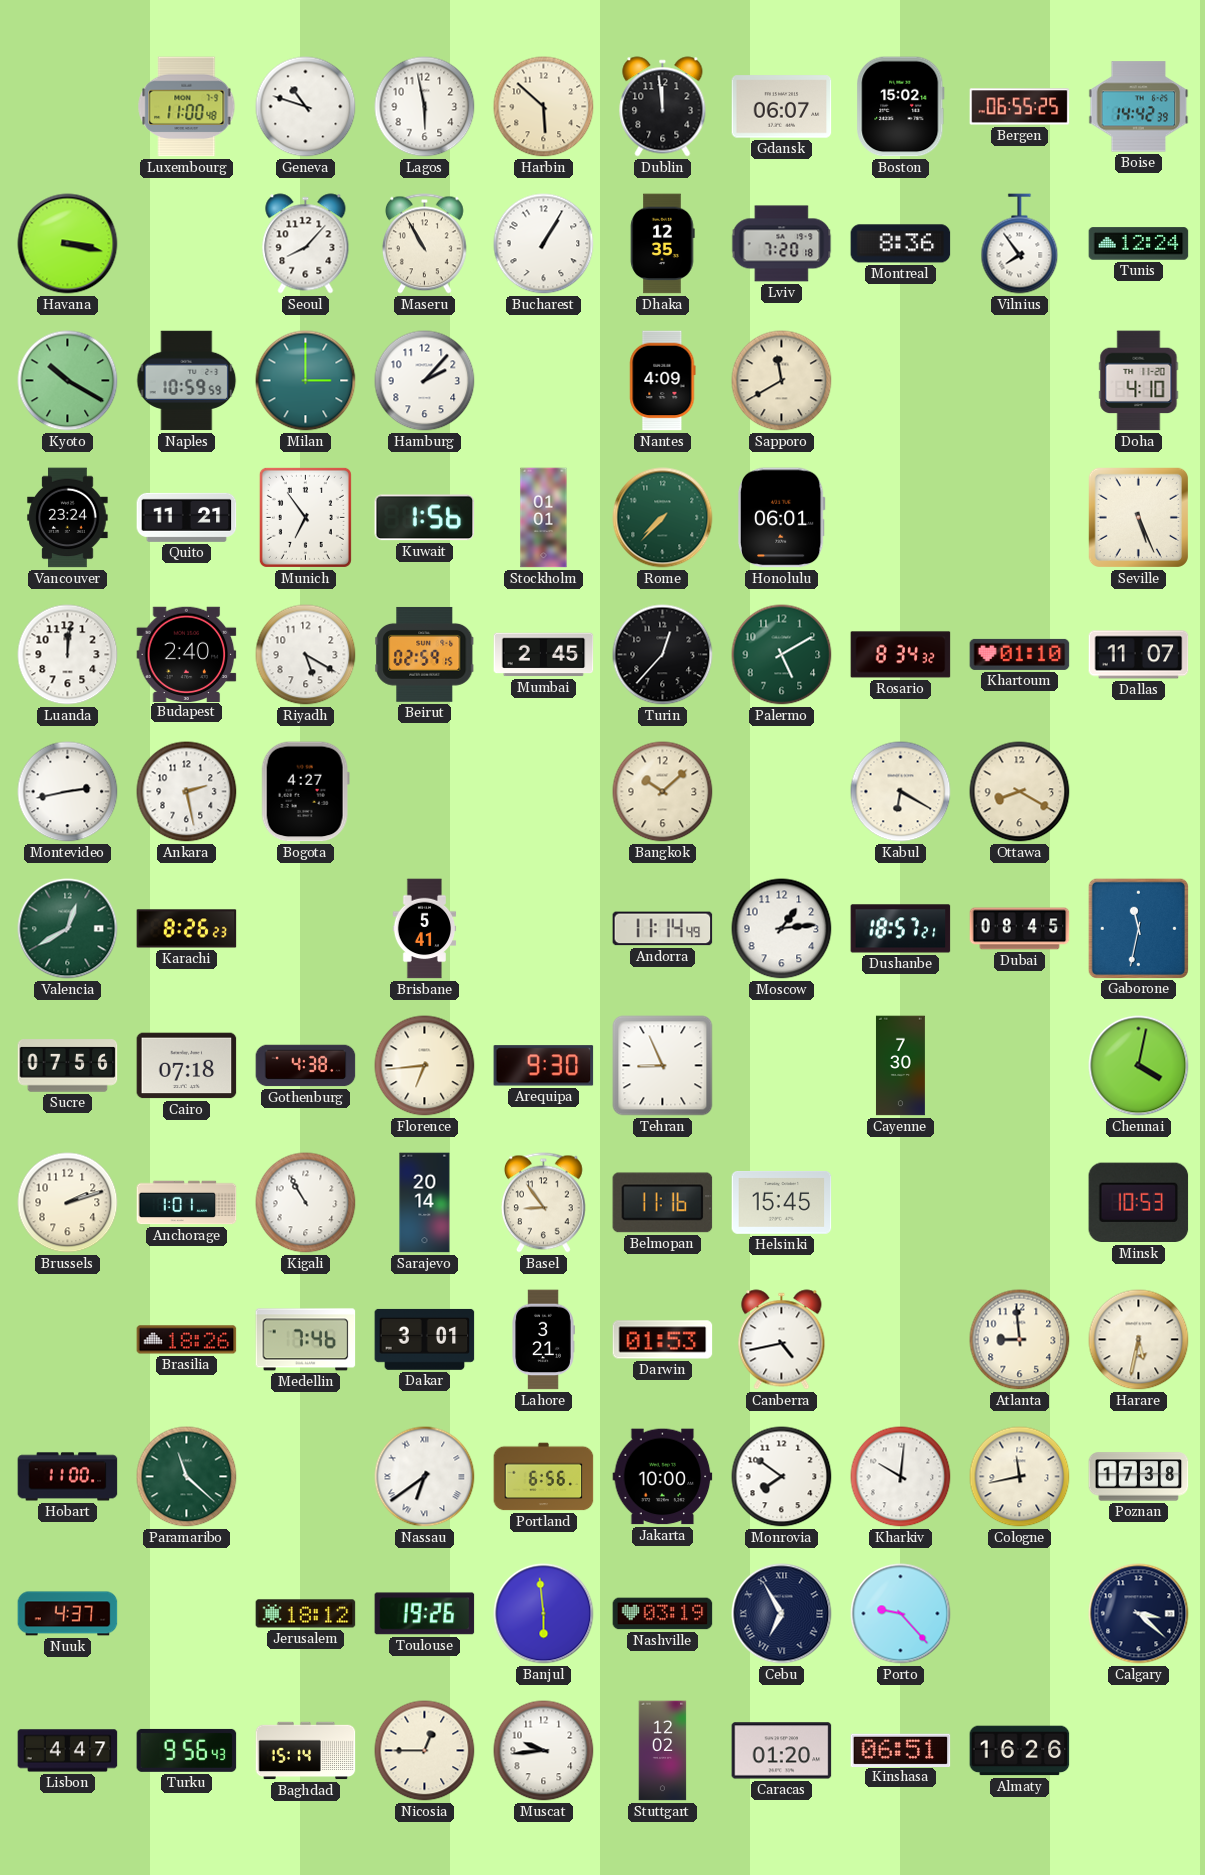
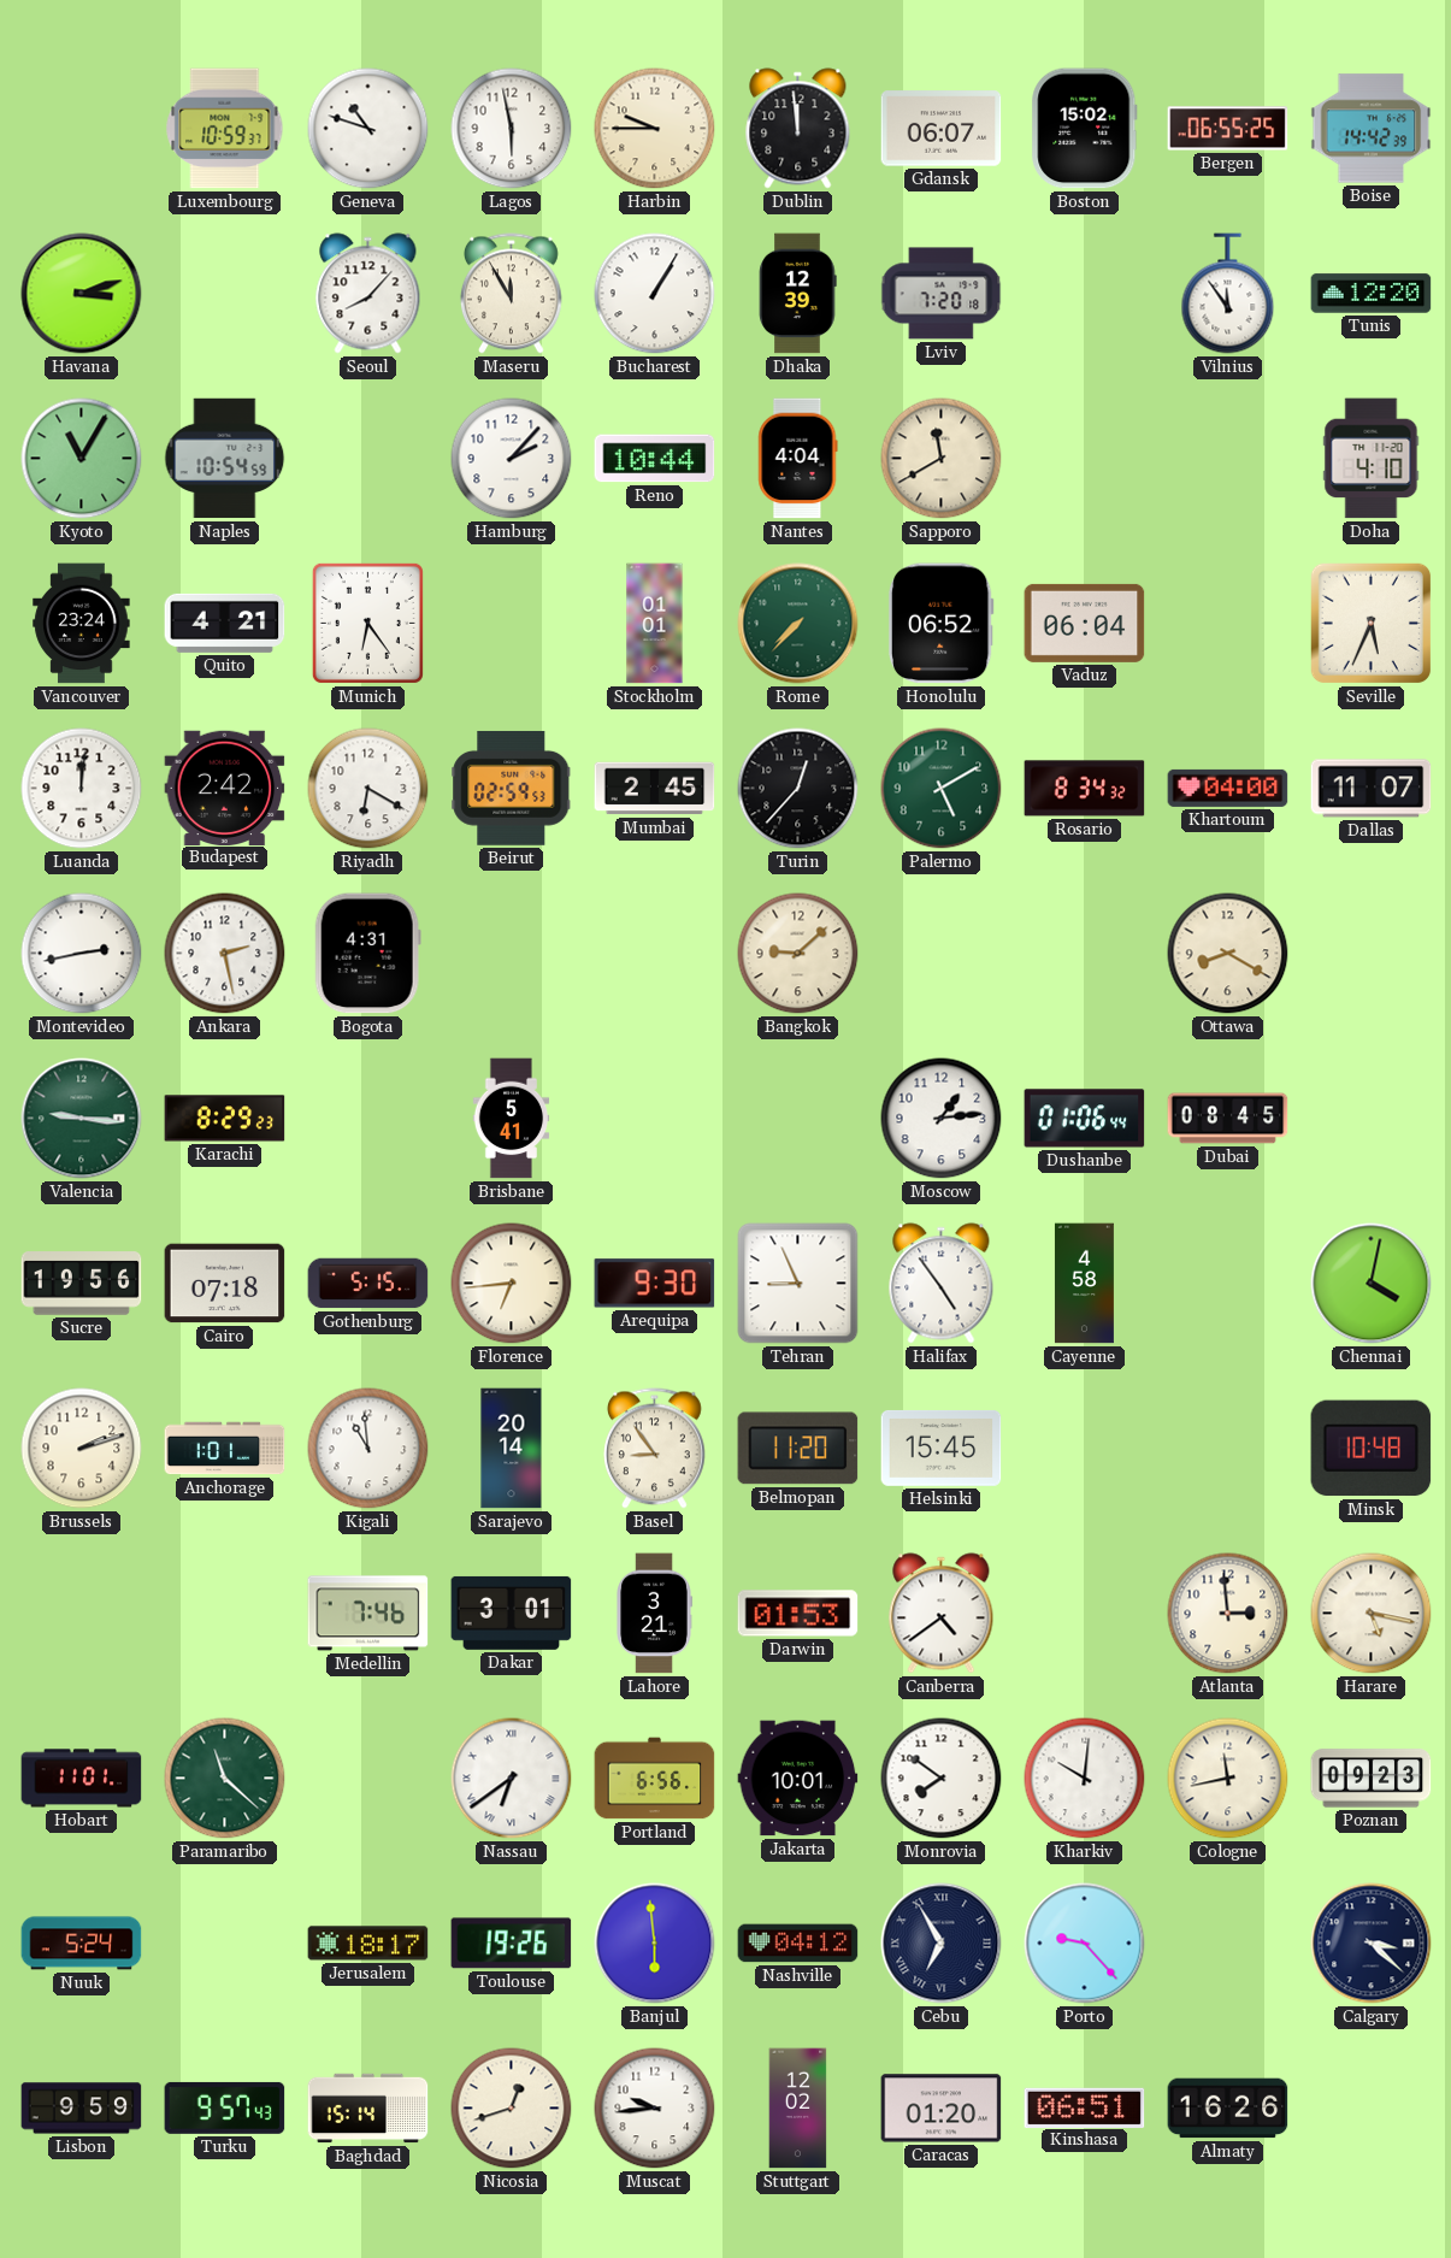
Luxembourg: 11:00 -> 10:59
Harbin: 5:52 -> 9:45
Havana: 3:17 -> 3:12
Maseru: 10:55 -> 11:55
Dhaka: 12:35 -> 12:39
Montreal: 8:36 -> none
Vilnius: 7:54 -> 11:54
Tunis: 12:24 -> 12:20
Kyoto: 10:20 -> 11:05
Naples: 10:59 -> 10:54
Milan: 3:00 -> none
Reno: none -> 10:44
Nantes: 4:09 -> 4:04
Quito: 11:21 -> 4:21
Munich: 6:54 -> 6:24
Kuwait: 1:56 -> none
Honolulu: 06:01 -> 06:52
Vaduz: none -> 06:04
Seville: 5:26 -> 5:34
Budapest: 2:40 -> 2:42
Riyadh: 5:20 -> 6:20
Beirut: 02:59:15 -> 02:59:53
Khartoum: 01:10 -> 04:00
Bogota: 4:27 -> 4:31
Bangkok: 10:08 -> 9:08
Kabul: 6:20 -> none
Valencia: 12:40 -> 9:16
Karachi: 8:26 -> 8:29
Andorra: 11:14 -> none
Dushanbe: 18:57 -> 01:06
Gaborone: 11:32 -> none
Sucre: 07:56 -> 19:56
Gothenburg: 4:38 -> 5:15
Halifax: none -> 4:54
Cayenne: 7:30 -> 4:58
Kigali: 10:55 -> 10:59
Belmopan: 11:16 -> 11:20
Minsk: 10:53 -> 10:48
Brasilia: 18:26 -> none
Canberra: 4:43 -> 4:39
Atlanta: 8:59 -> 2:59
Harare: 5:32 -> 5:17
Hobart: 11:00 -> 11:01
Jakarta: 10:00 -> 10:01
Poznan: 17:38 -> 09:23
Nuuk: 4:37 -> 5:24
Jerusalem: 18:12 -> 18:17
Nashville: 03:19 -> 04:12
Lisbon: 4:47 -> 9:59
Turku: 9:56 -> 9:57
Nicosia: 12:45 -> 12:42
